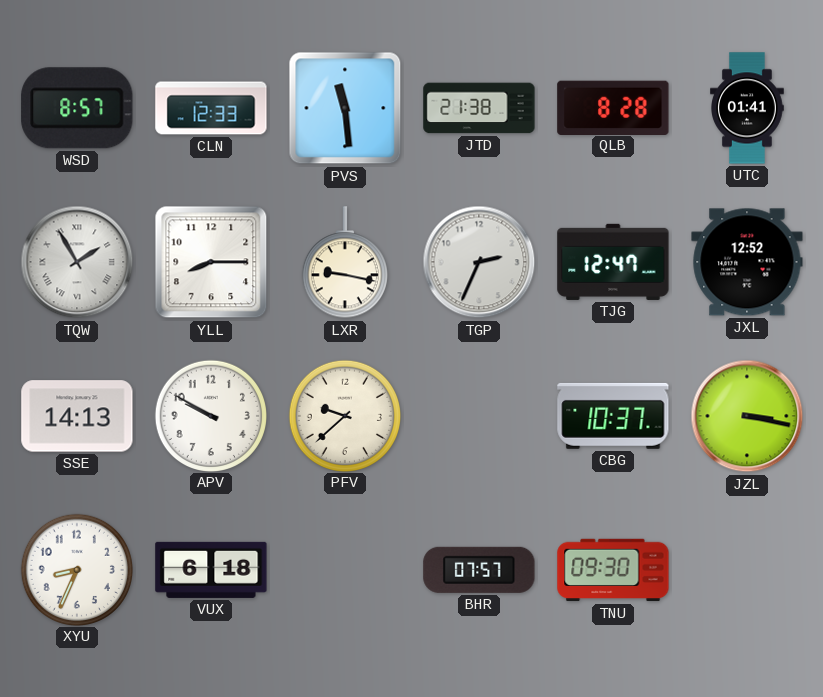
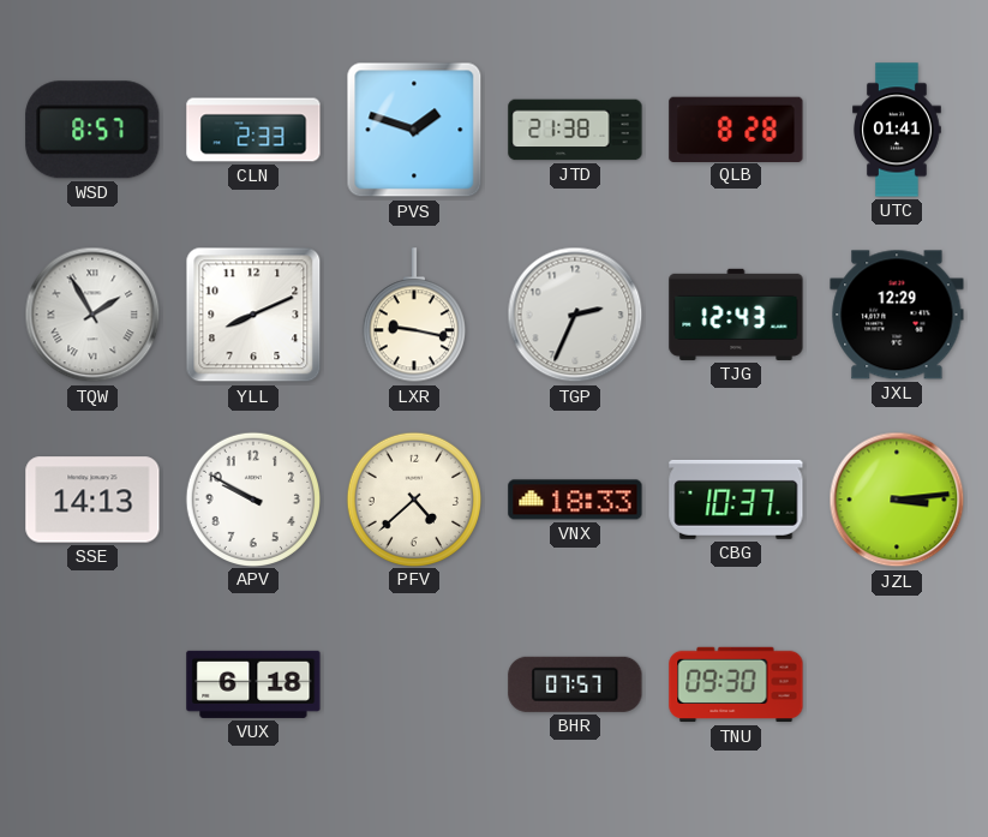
CLN: 12:33 -> 2:33
PVS: 11:29 -> 1:48
YLL: 8:15 -> 8:11
TJG: 12:47 -> 12:43
JXL: 12:52 -> 12:29
PFV: 9:38 -> 4:38
VNX: none -> 18:33
JZL: 3:17 -> 3:14
XYU: 8:34 -> none
